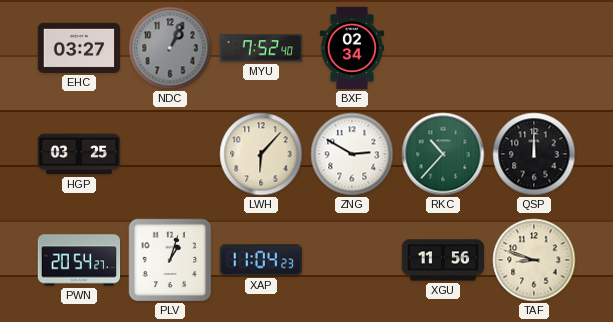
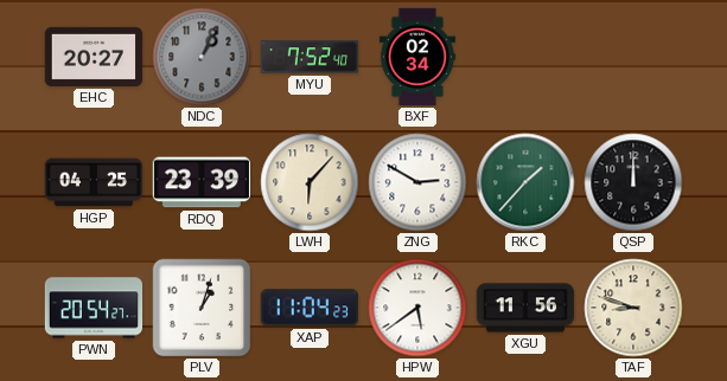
EHC: 03:27 -> 20:27
HGP: 03:25 -> 04:25
RDQ: none -> 23:39
RKC: 10:37 -> 1:37
HPW: none -> 5:39
